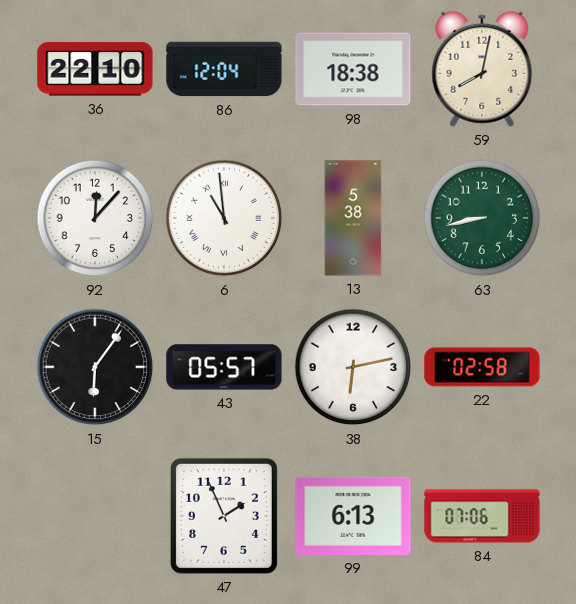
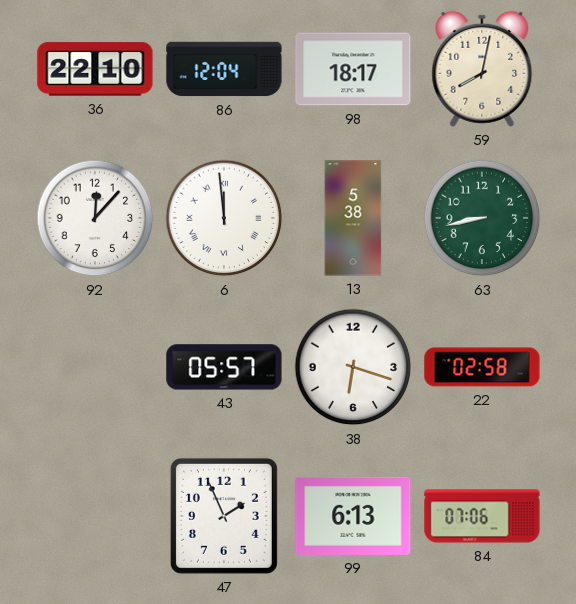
98: 18:38 -> 18:17
6: 10:59 -> 11:59
15: 6:06 -> none
38: 6:13 -> 6:18
